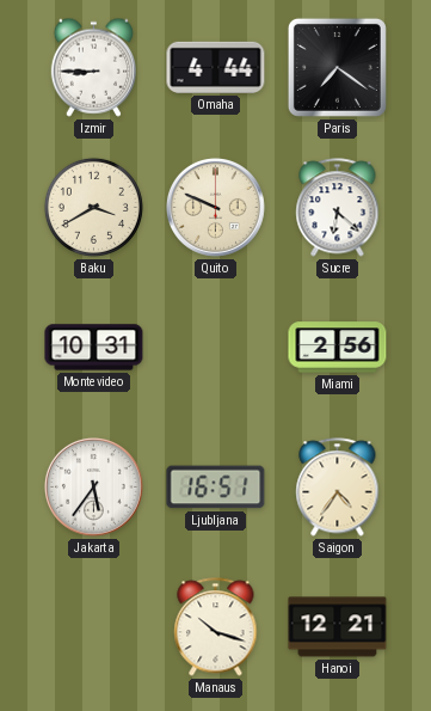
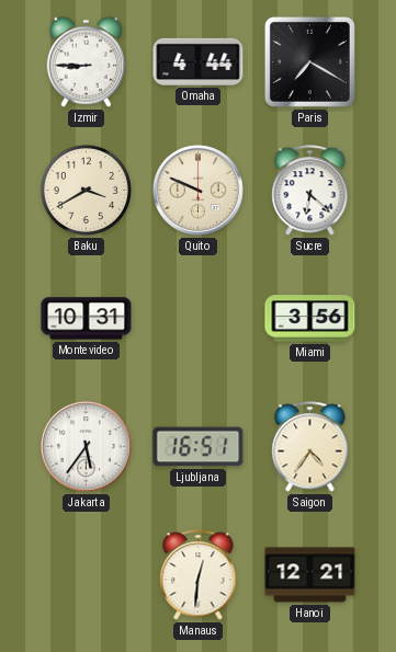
Paris: 7:21 -> 7:20
Miami: 2:56 -> 3:56
Manaus: 10:18 -> 12:31
